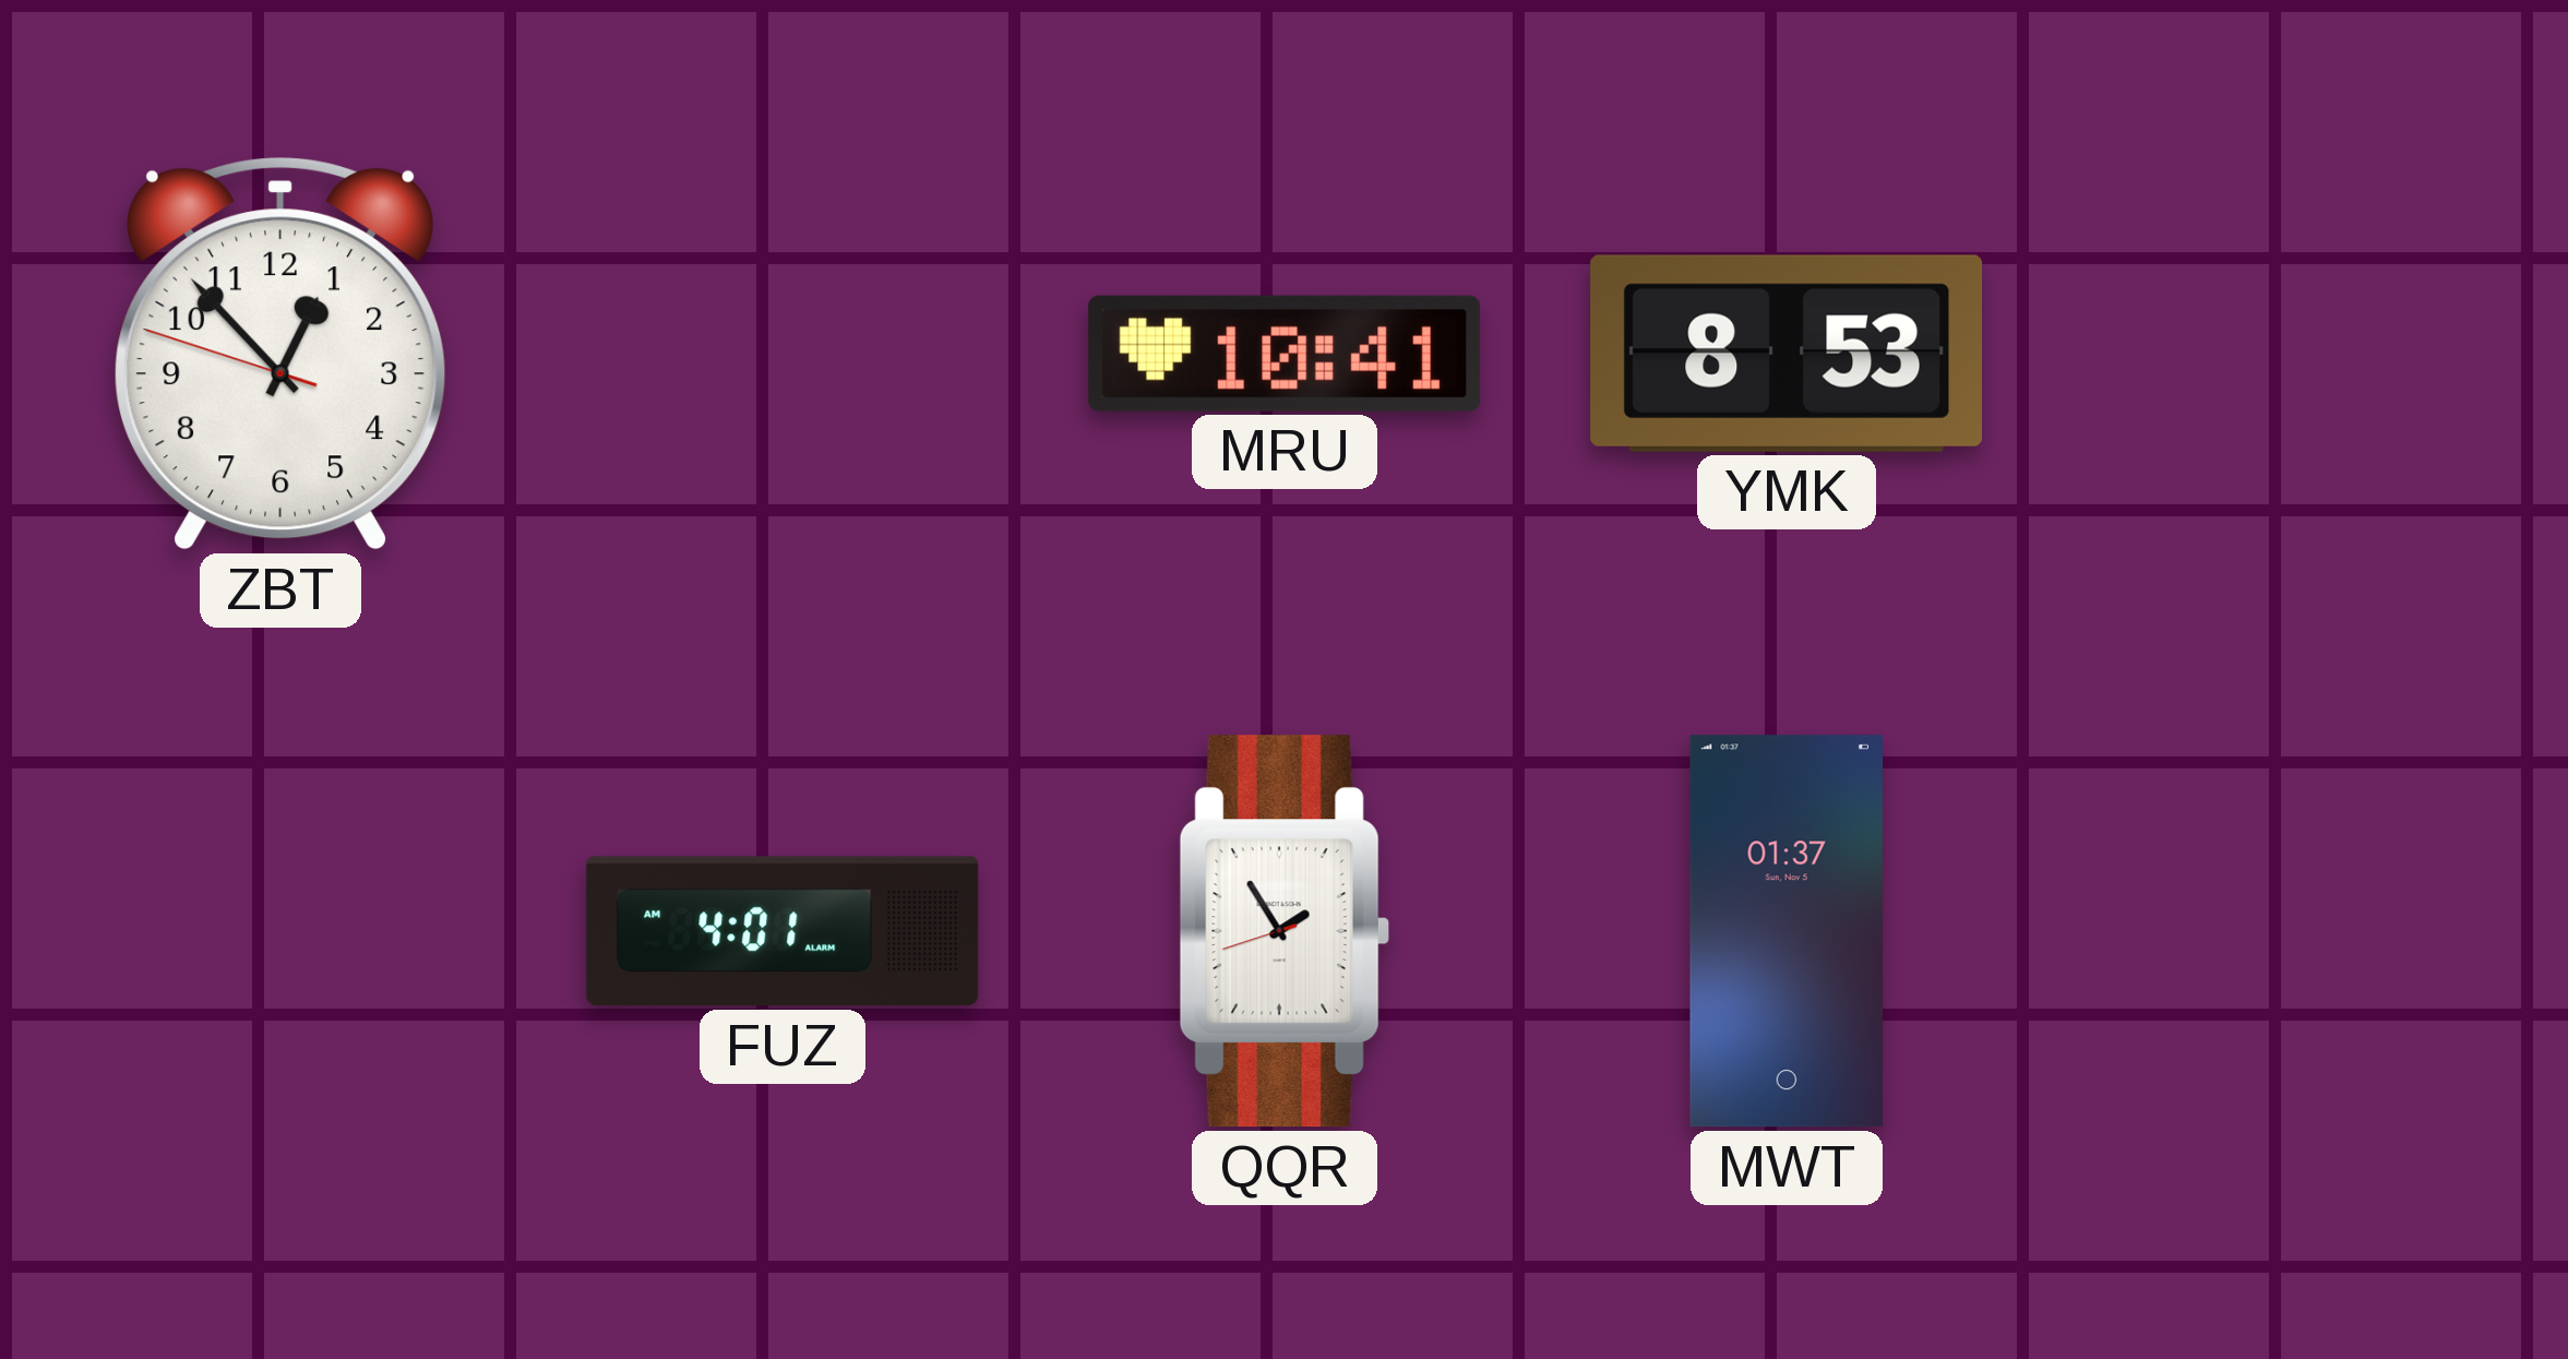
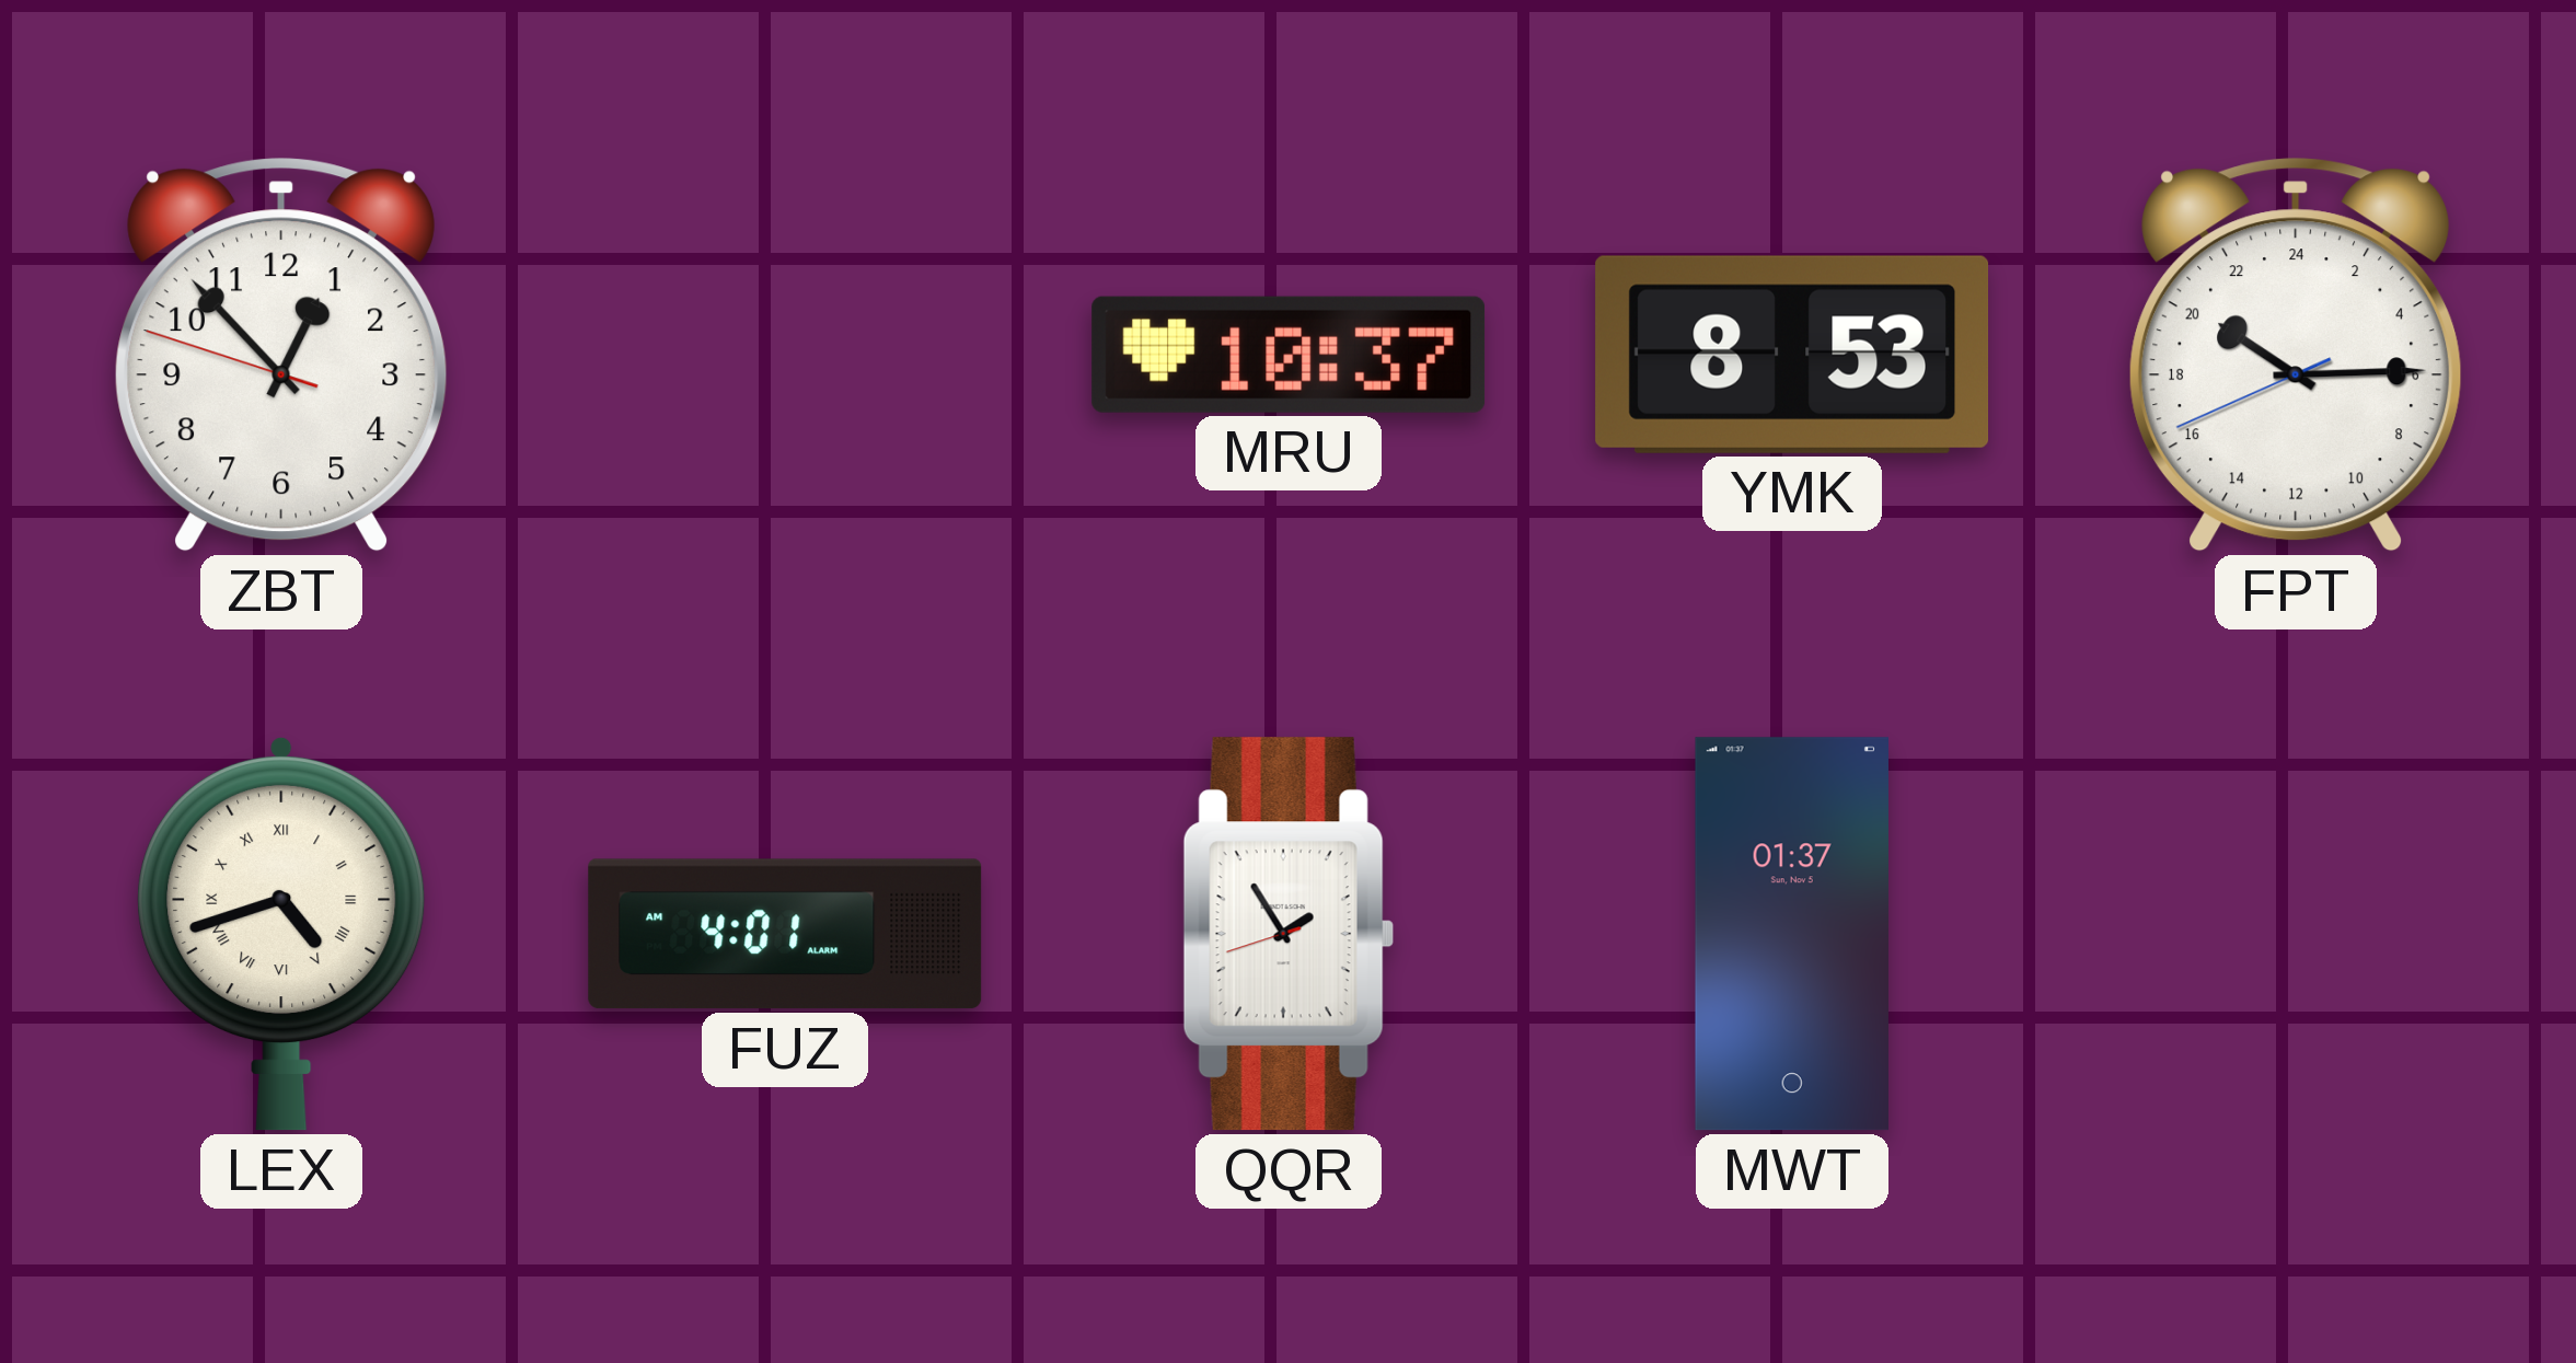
MRU: 10:41 -> 10:37
FPT: none -> 20:14
LEX: none -> 4:42
